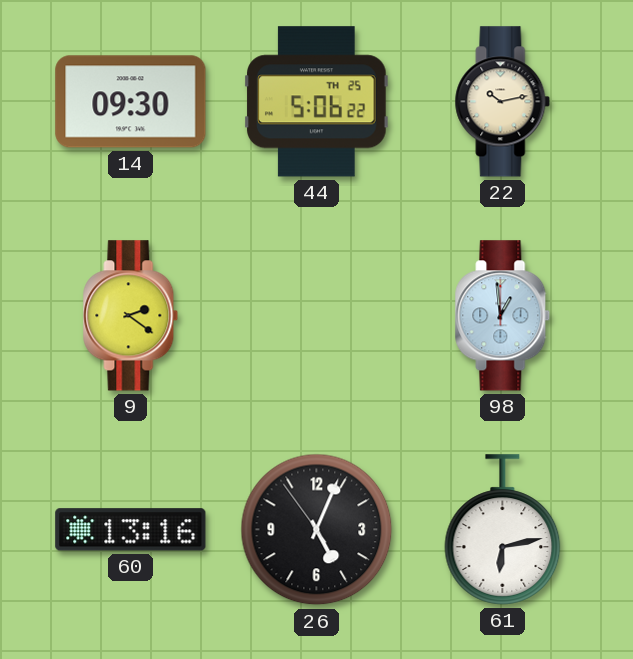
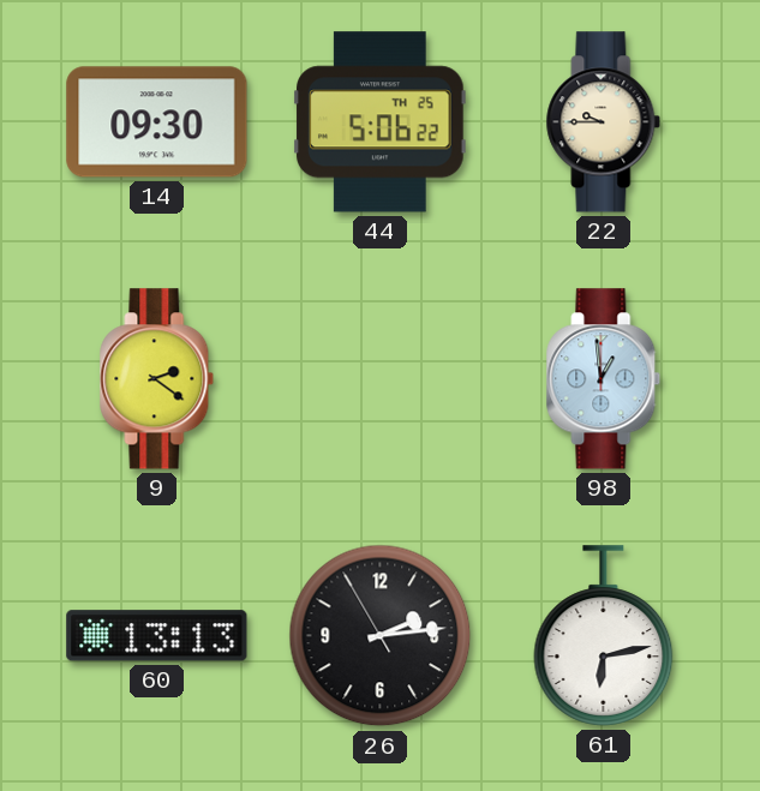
22: 10:13 -> 9:45
60: 13:16 -> 13:13
26: 5:03 -> 2:13
